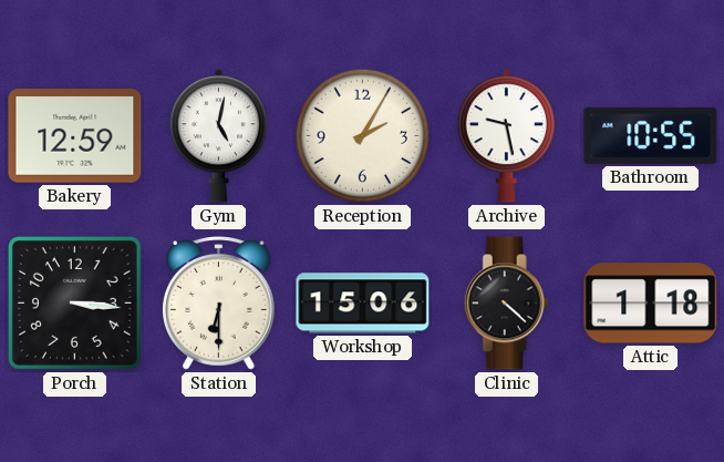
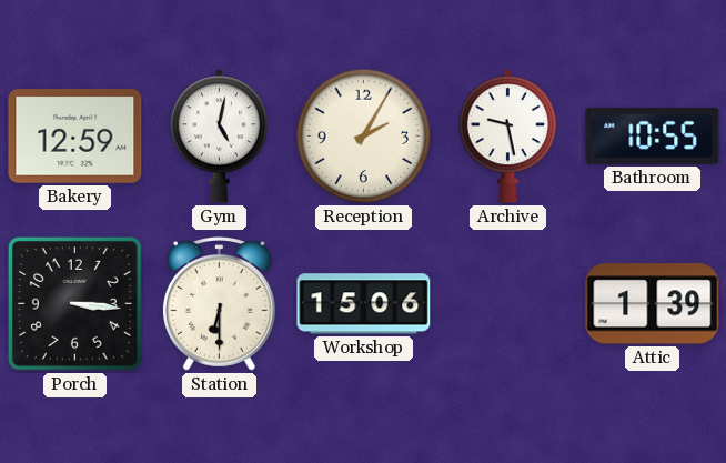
Clinic: 4:22 -> none
Attic: 1:18 -> 1:39
